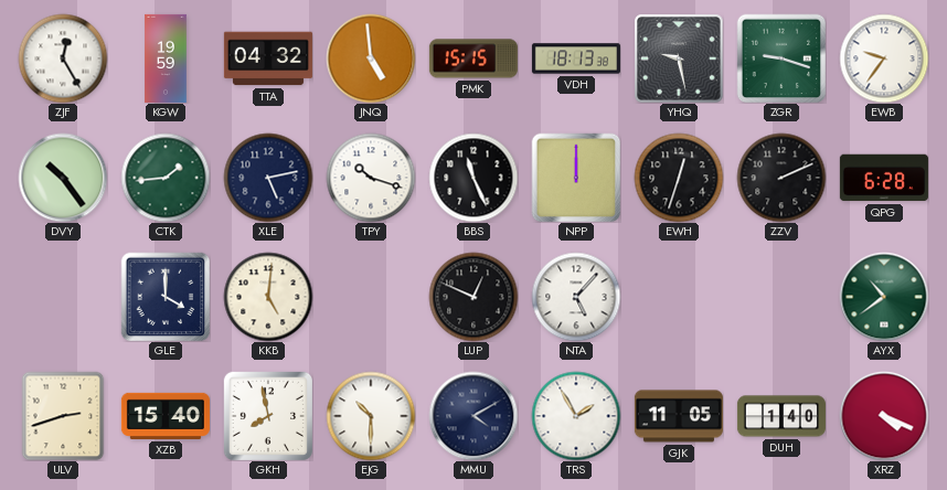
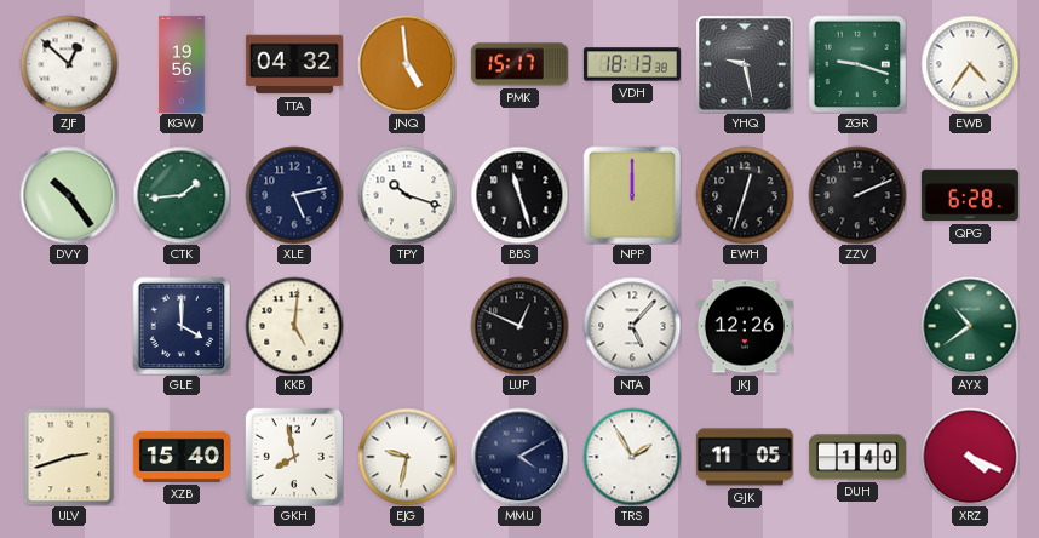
ZJF: 12:25 -> 12:52
KGW: 19:59 -> 19:56
PMK: 15:15 -> 15:17
EWB: 9:36 -> 4:36
BBS: 11:26 -> 11:27
JKJ: none -> 12:26
EJG: 10:30 -> 9:32
